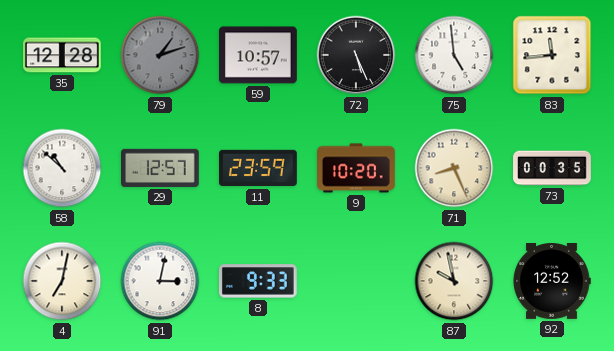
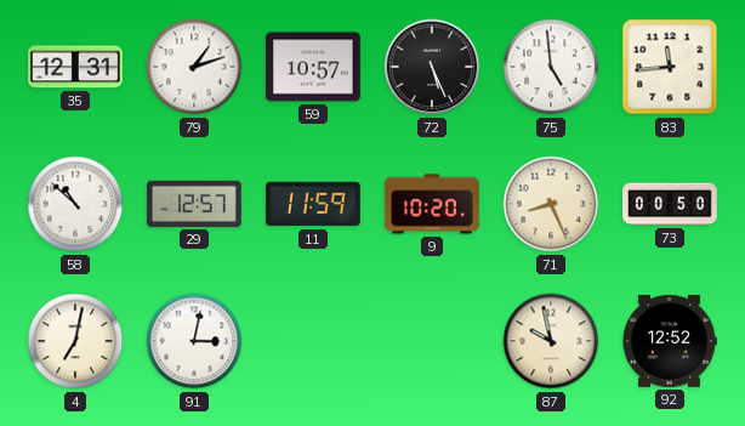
35: 12:28 -> 12:31
79 dial: grey -> white
11: 23:59 -> 11:59
73: 00:35 -> 00:50
8: 9:33 -> none
